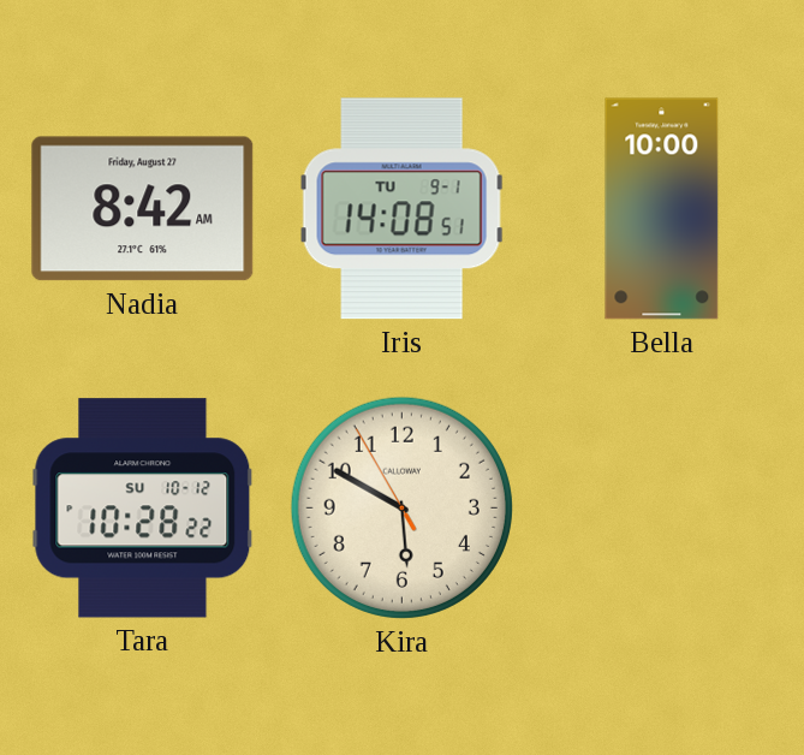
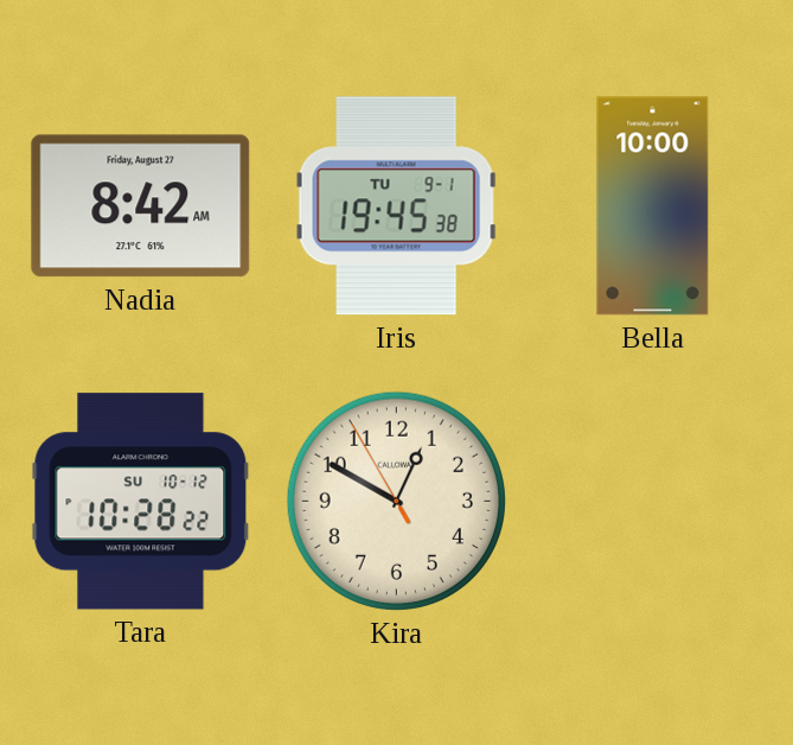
Iris: 14:08 -> 19:45
Kira: 5:49 -> 12:49
